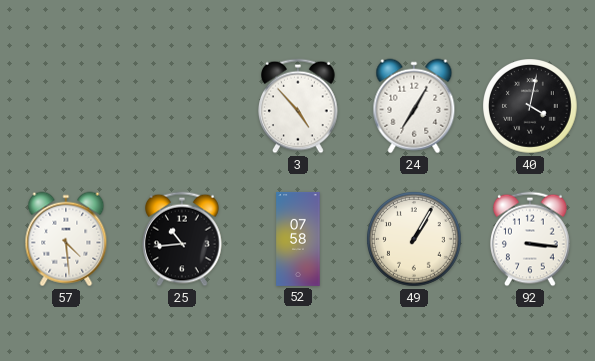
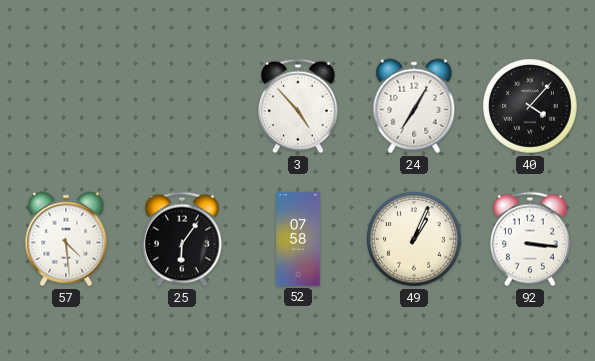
40: 4:02 -> 4:07
25: 10:44 -> 6:06
49: 1:05 -> 1:04
